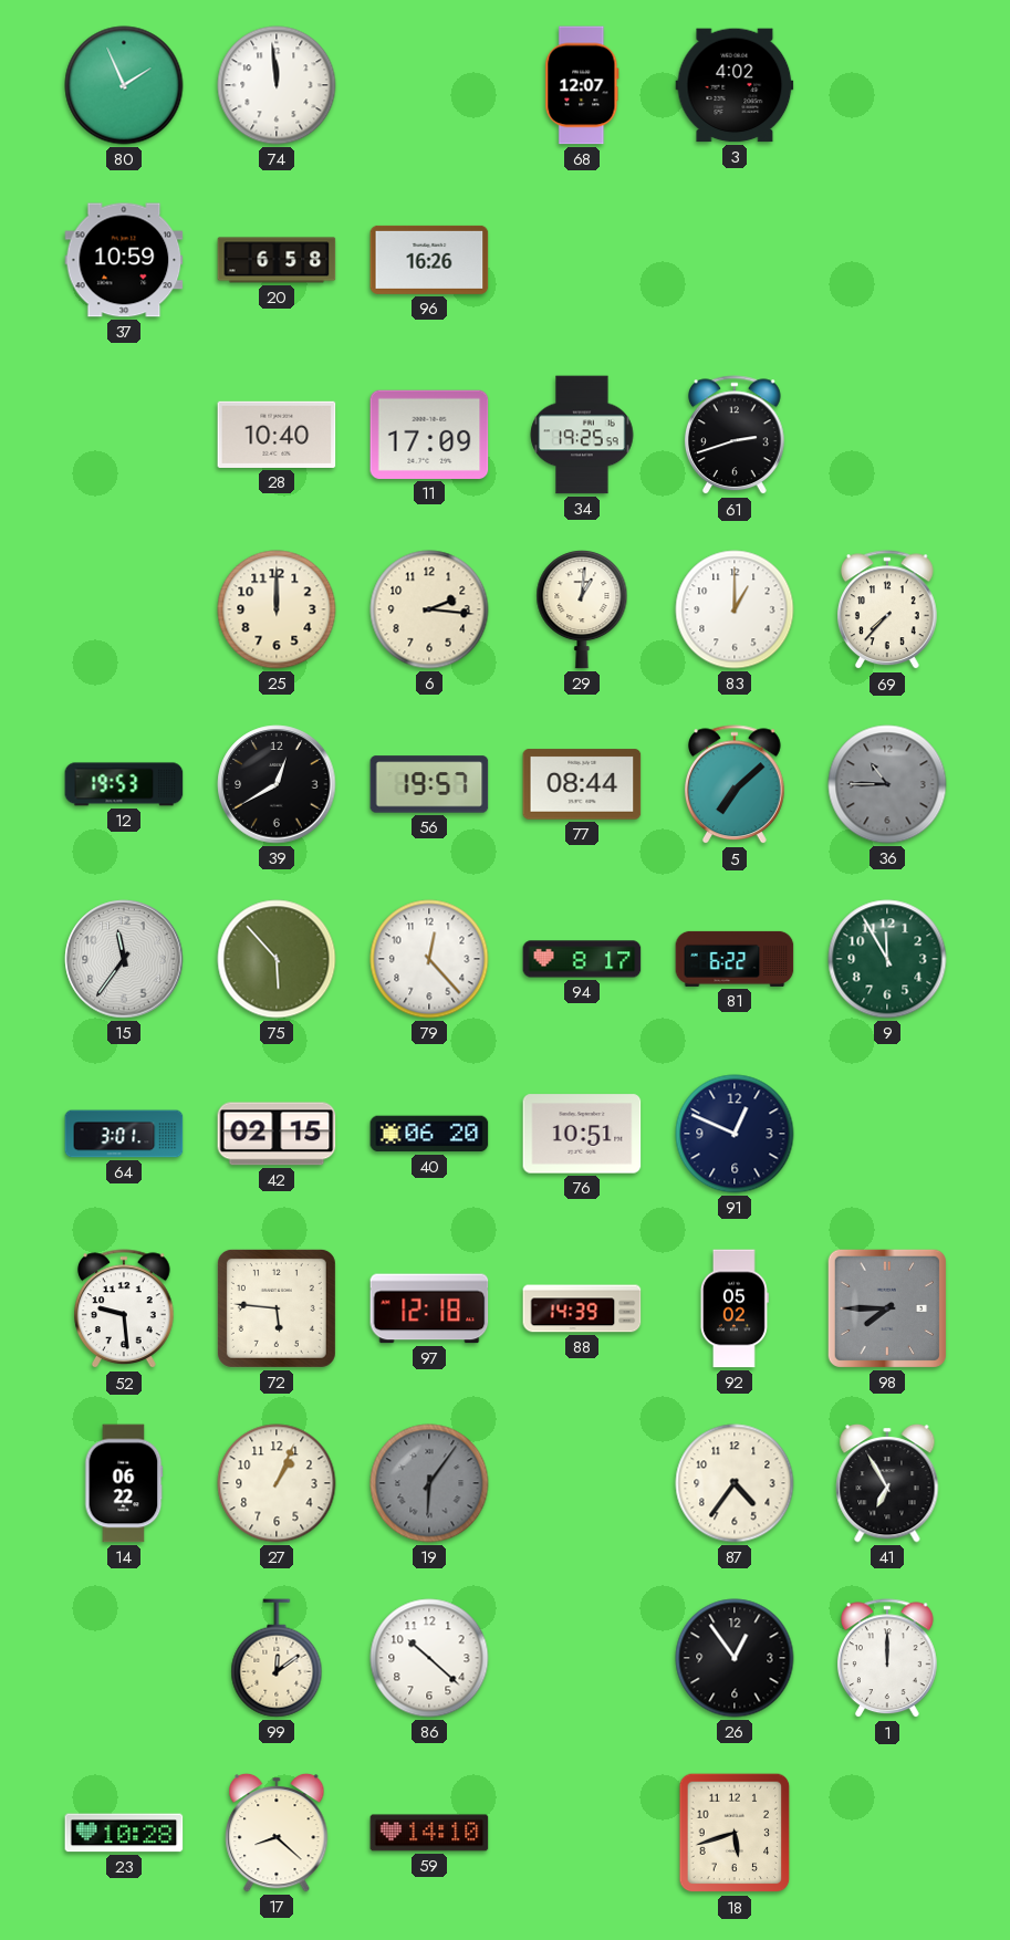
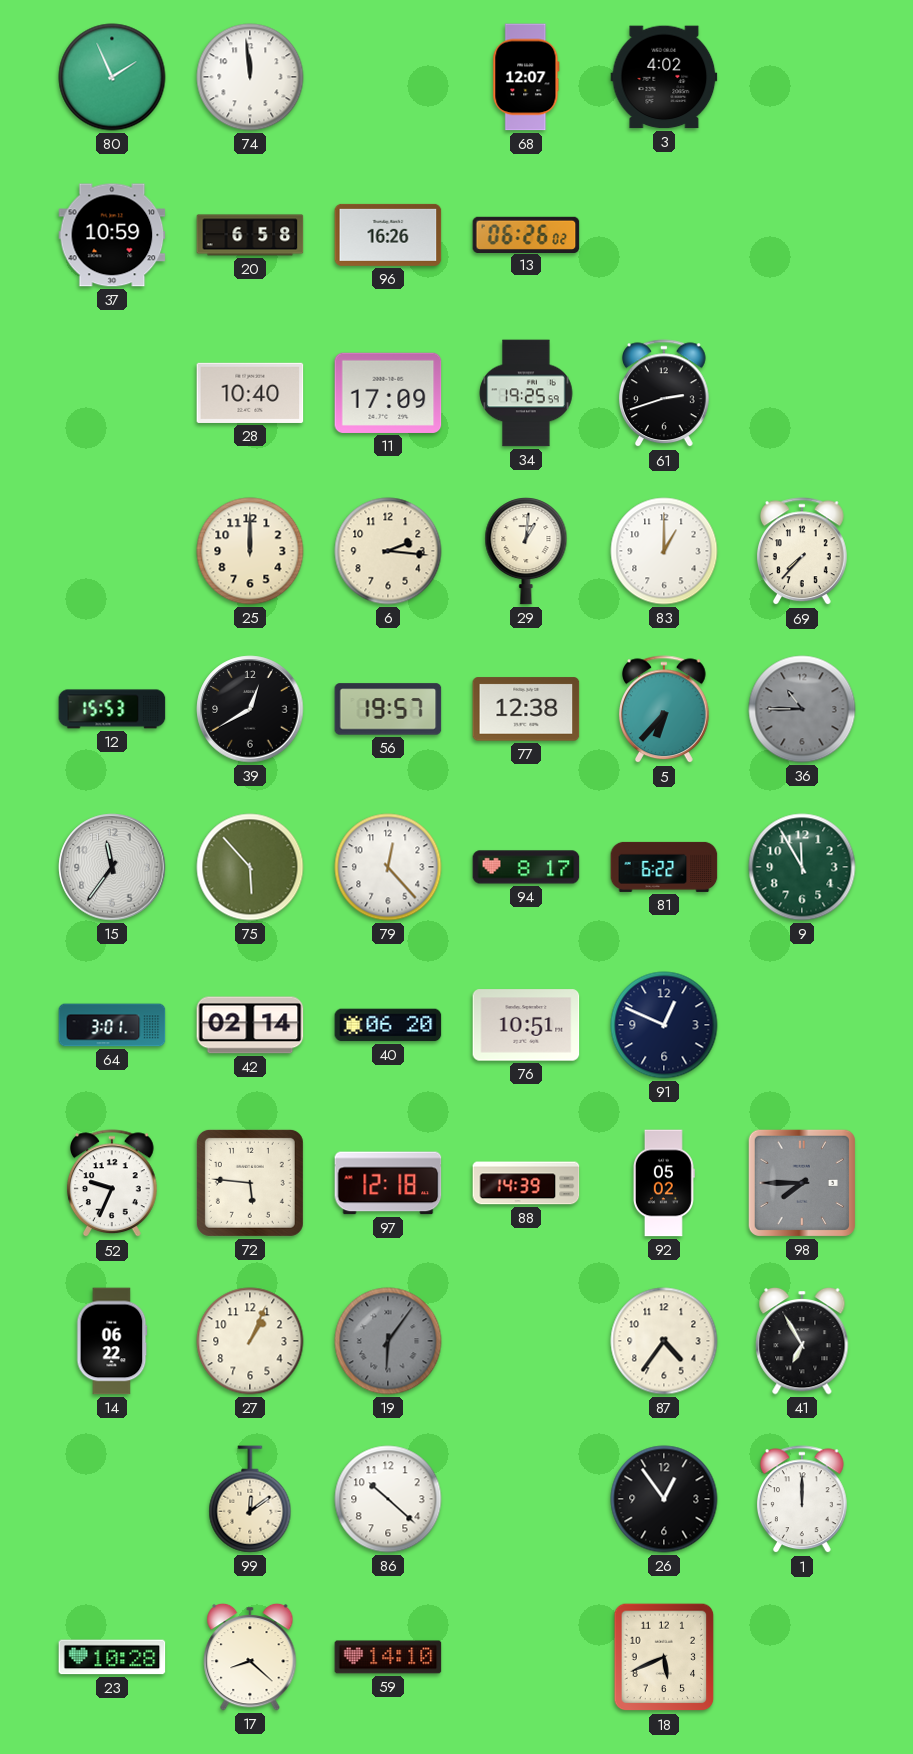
13: none -> 06:26
12: 19:53 -> 15:53
77: 08:44 -> 12:38
5: 7:08 -> 6:37
42: 02:15 -> 02:14
52: 9:29 -> 9:34
18: 5:42 -> 5:41
